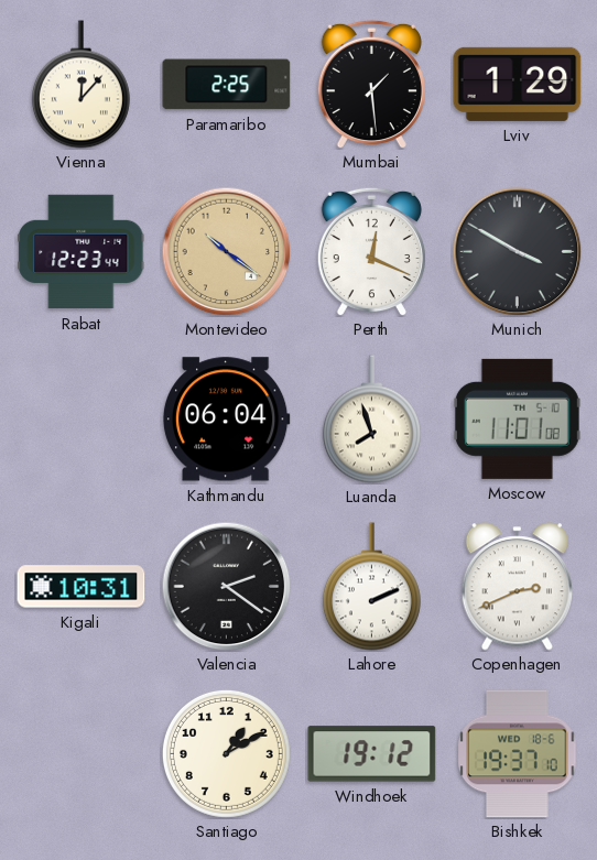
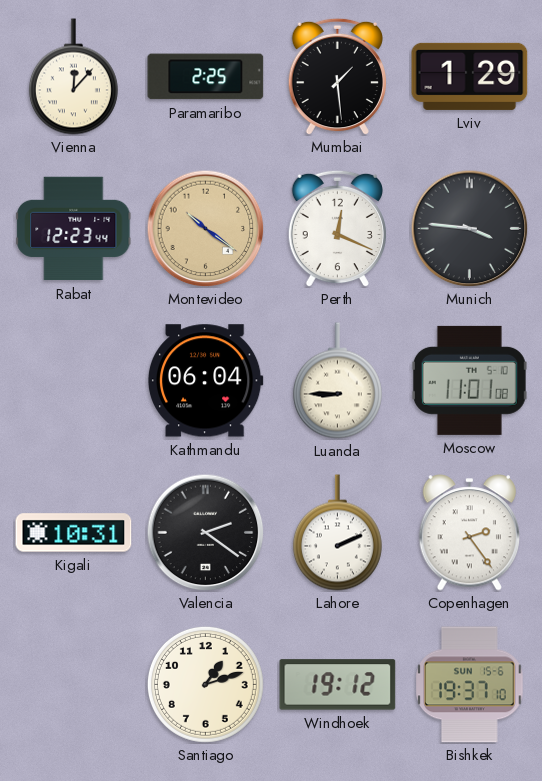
Munich: 3:50 -> 3:46
Luanda: 7:57 -> 8:45
Copenhagen: 2:41 -> 2:24
Santiago: 1:10 -> 1:12
Bishkek date: WED 18-6 -> SUN 15-6
